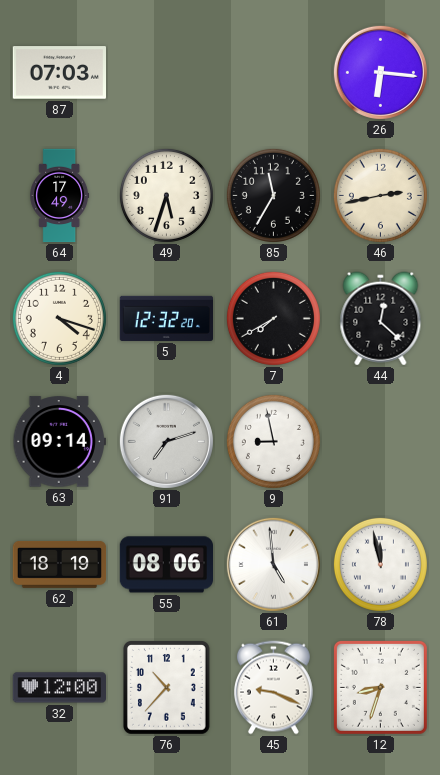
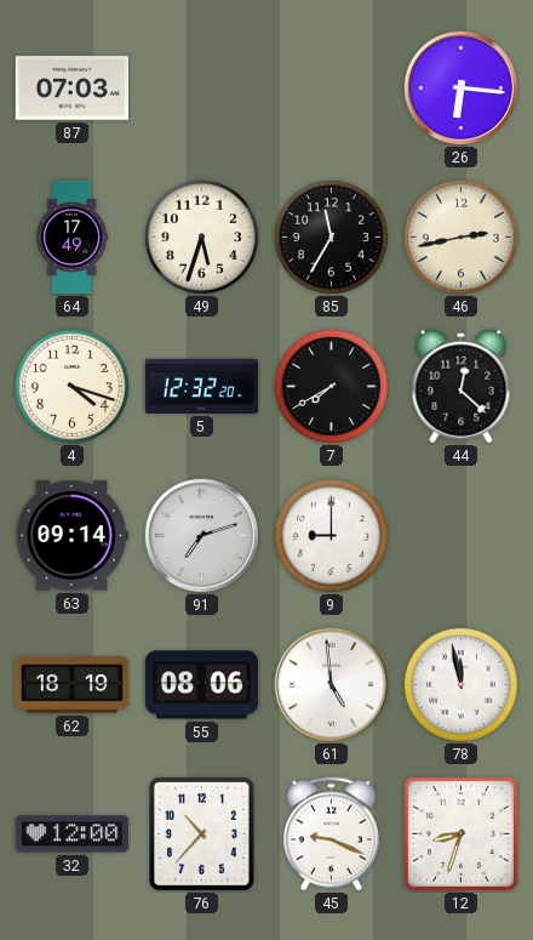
9: 8:58 -> 9:00
